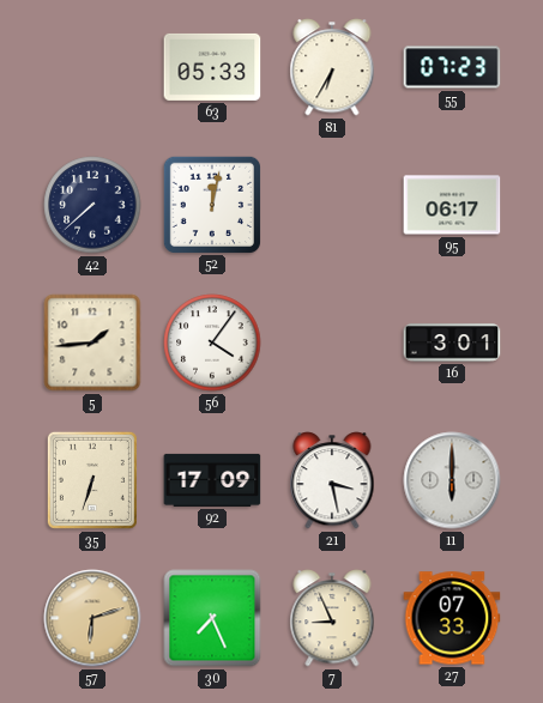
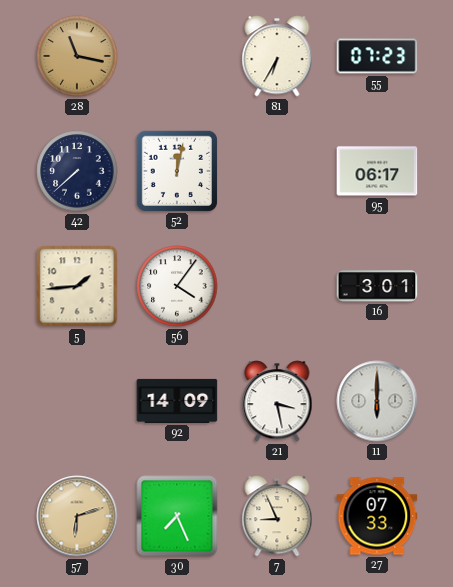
28: none -> 11:17
63: 05:33 -> none
35: 6:33 -> none
92: 17:09 -> 14:09
